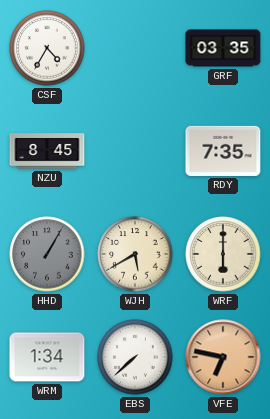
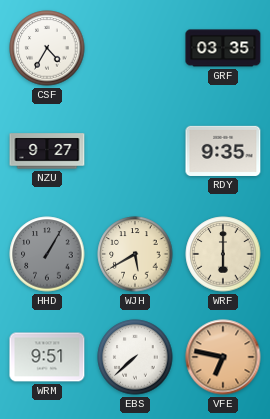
NZU: 8:45 -> 9:27
RDY: 7:35 -> 9:35
WRM: 1:34 -> 9:51
